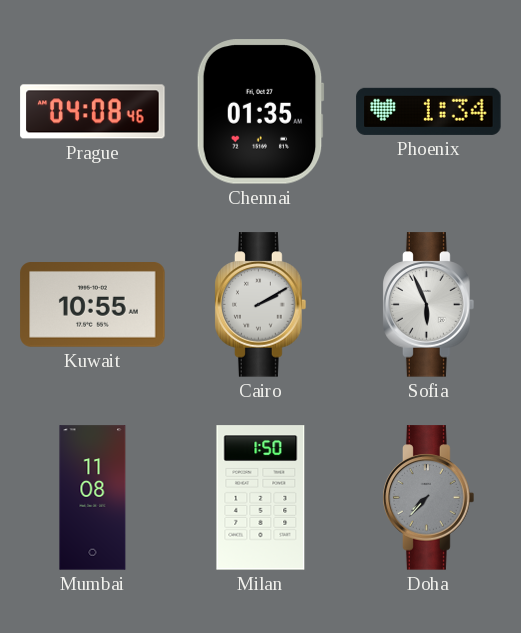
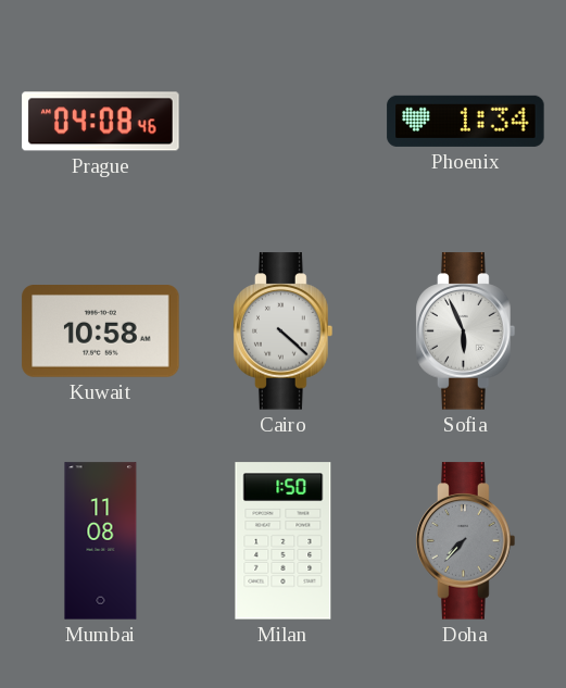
Chennai: 01:35 -> none
Kuwait: 10:55 -> 10:58
Cairo: 2:10 -> 4:22
